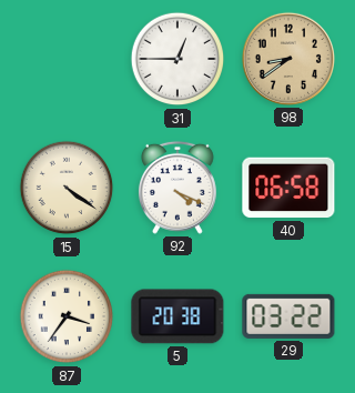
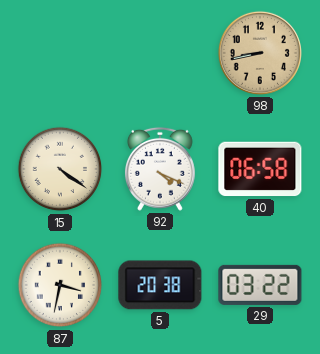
31: 12:45 -> none
98: 8:39 -> 8:43
87: 3:36 -> 3:32
